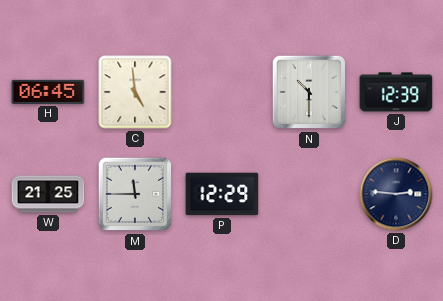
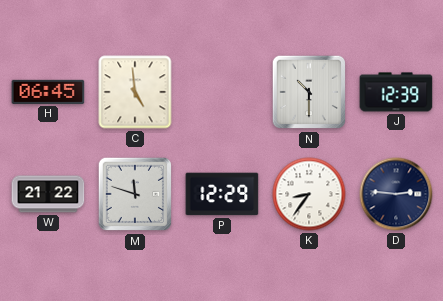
W: 21:25 -> 21:22
M: 11:45 -> 11:48
K: none -> 8:36
